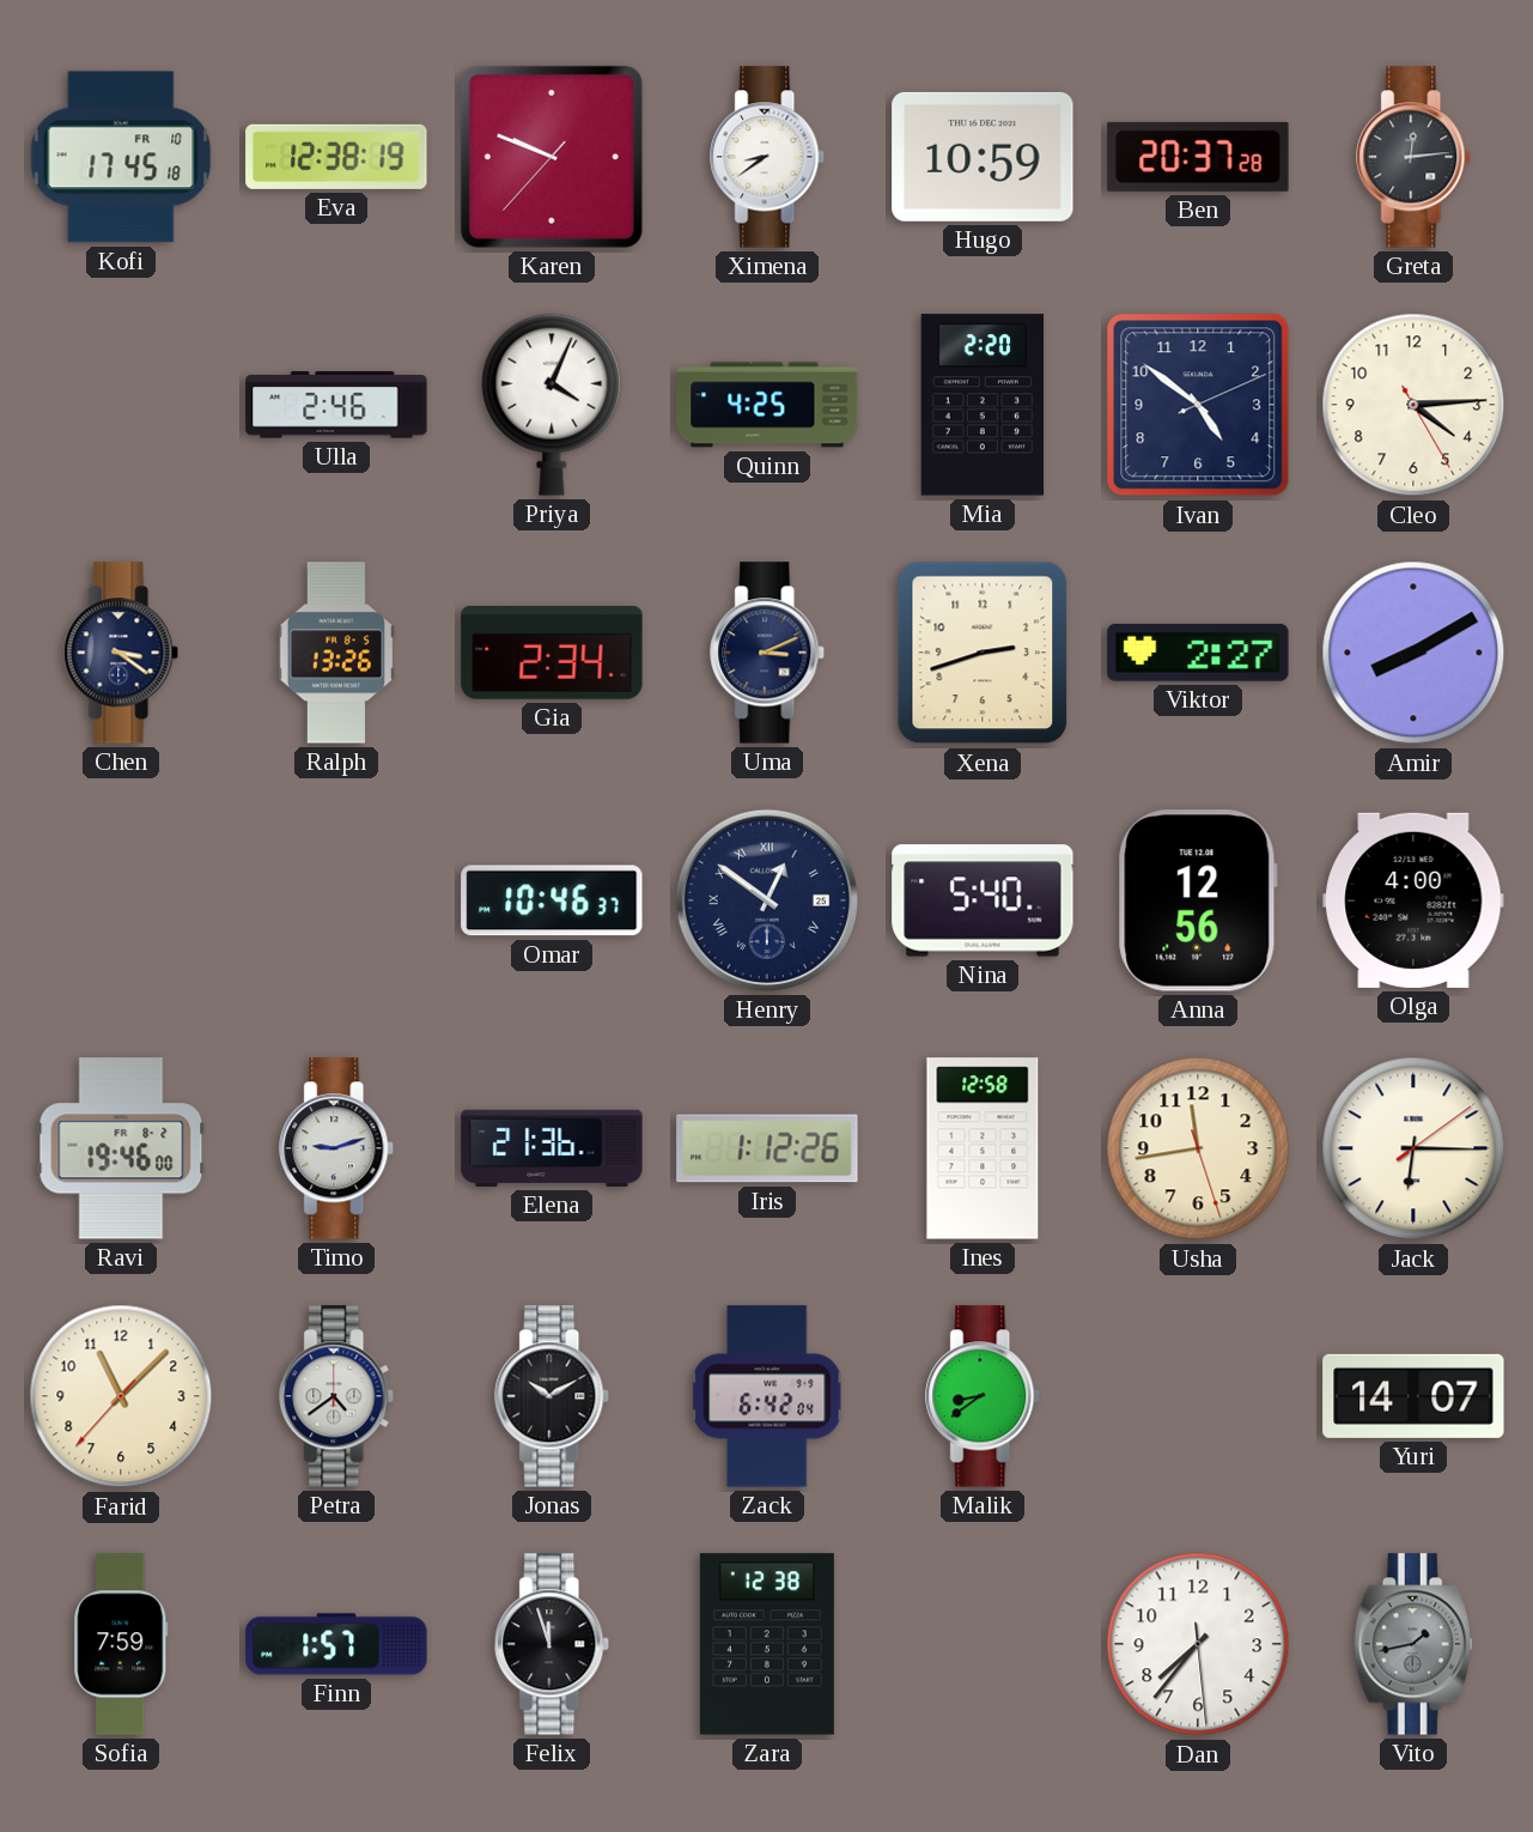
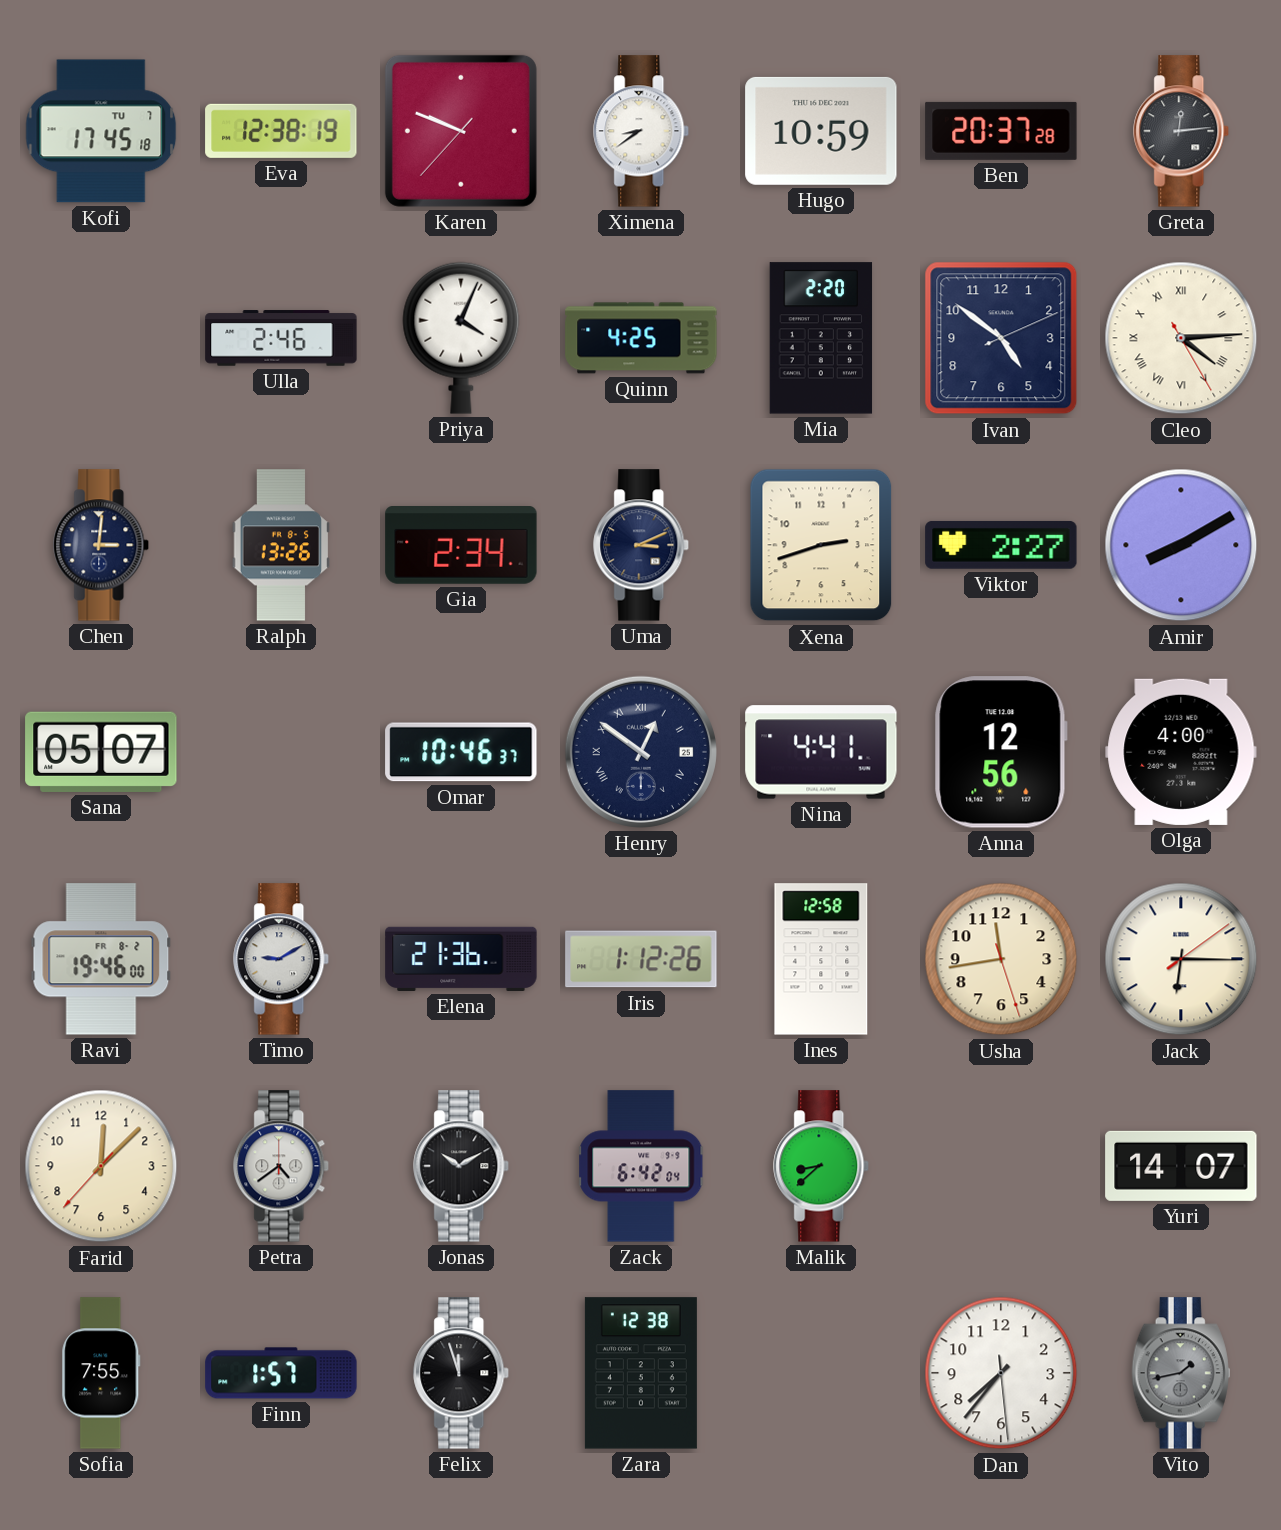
Kofi date: FR 10 -> TU 7
Cleo numerals: Arabic -> Roman
Chen: 3:21 -> 3:01
Sana: none -> 05:07
Nina: 5:40 -> 4:41
Timo: 9:12 -> 9:10
Farid: 11:07 -> 12:07
Malik: 8:39 -> 8:38
Sofia: 7:59 -> 7:55
